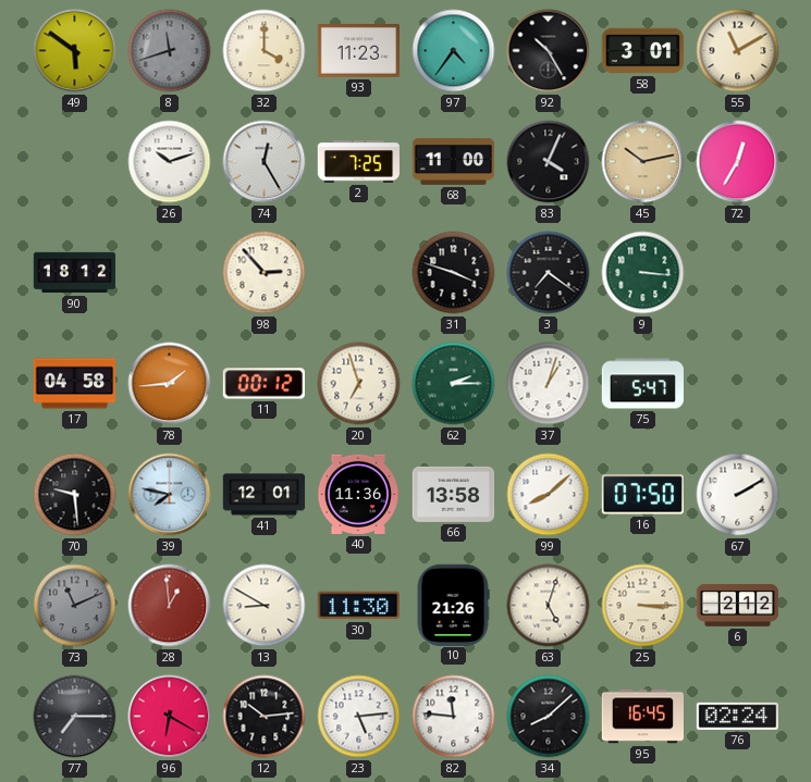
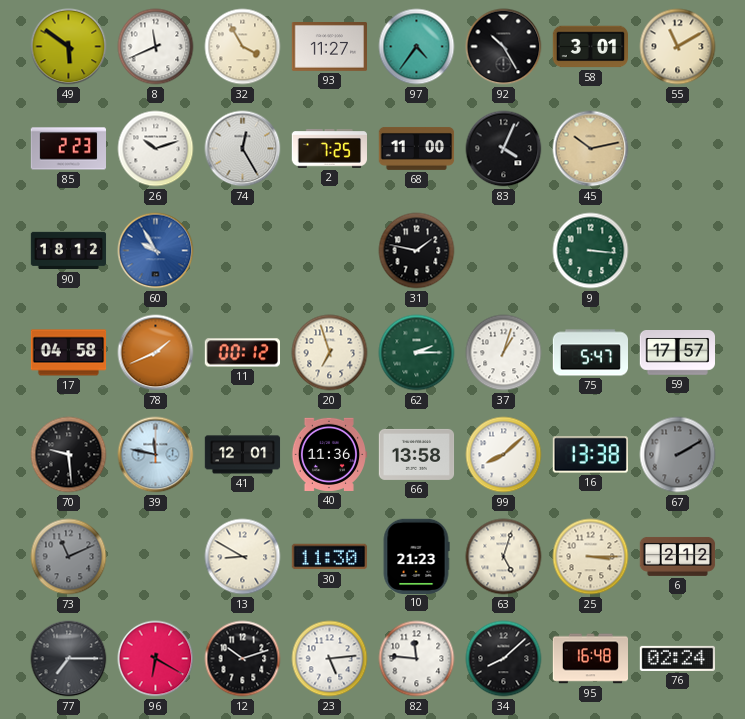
8: 11:42 -> 11:41
8 dial: grey -> white
32: 4:00 -> 3:55
93: 11:23 -> 11:27
85: none -> 2:23
72: 12:35 -> none
60: none -> 9:55
98: 2:53 -> none
31: 3:48 -> 1:47
3: 7:21 -> none
78: 1:44 -> 1:41
59: none -> 17:57
39: 7:47 -> 11:47
16: 07:50 -> 13:38
67 dial: white -> grey
28: 12:59 -> none
10: 21:26 -> 21:23
12: 10:14 -> 10:12
95: 16:45 -> 16:48
